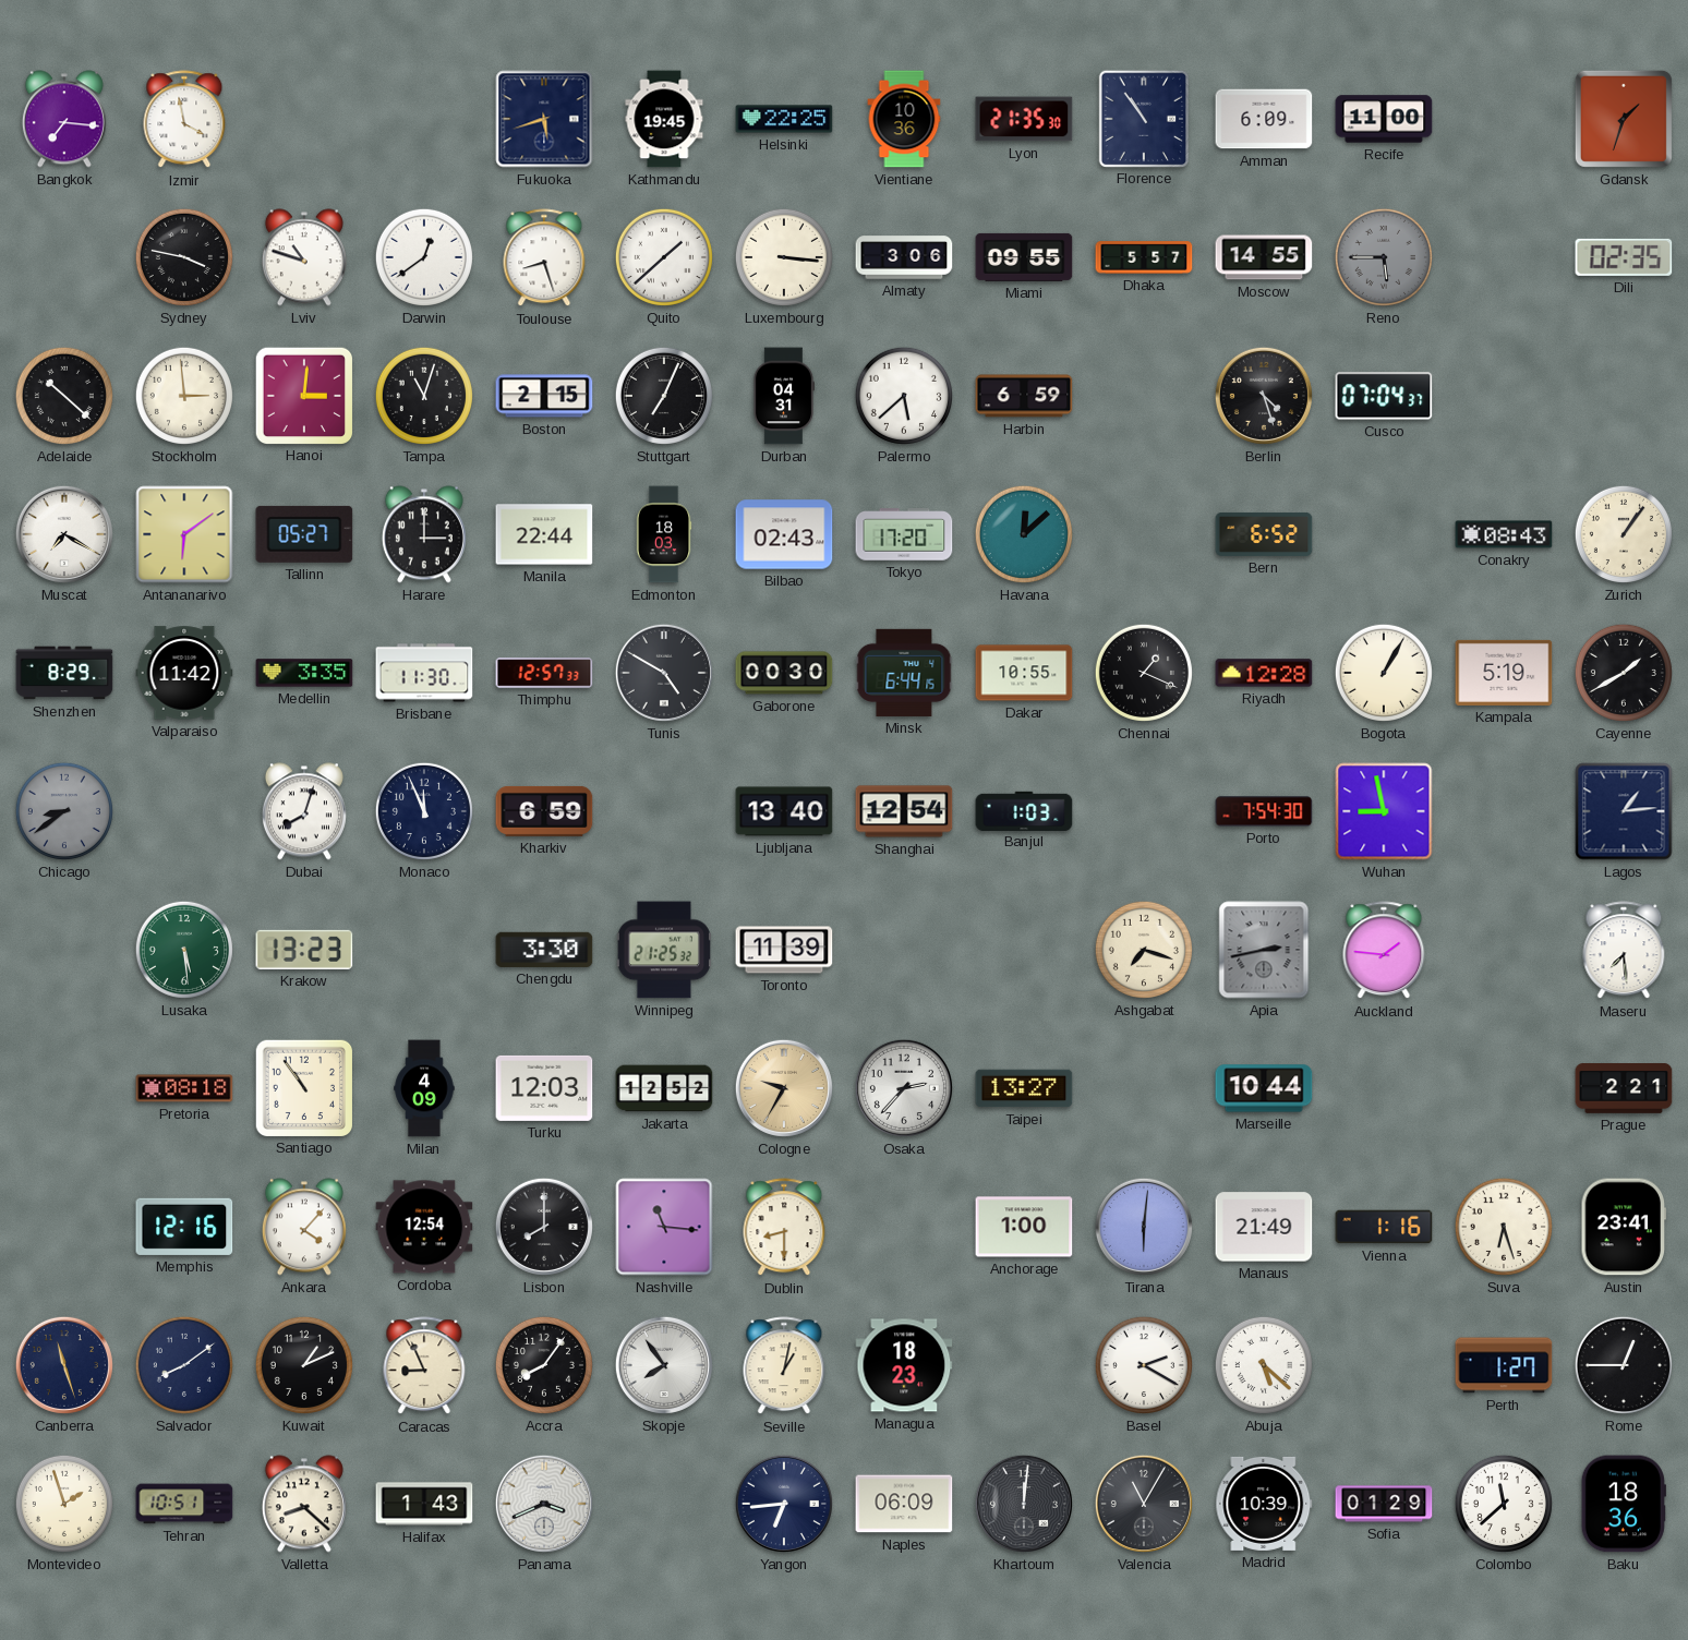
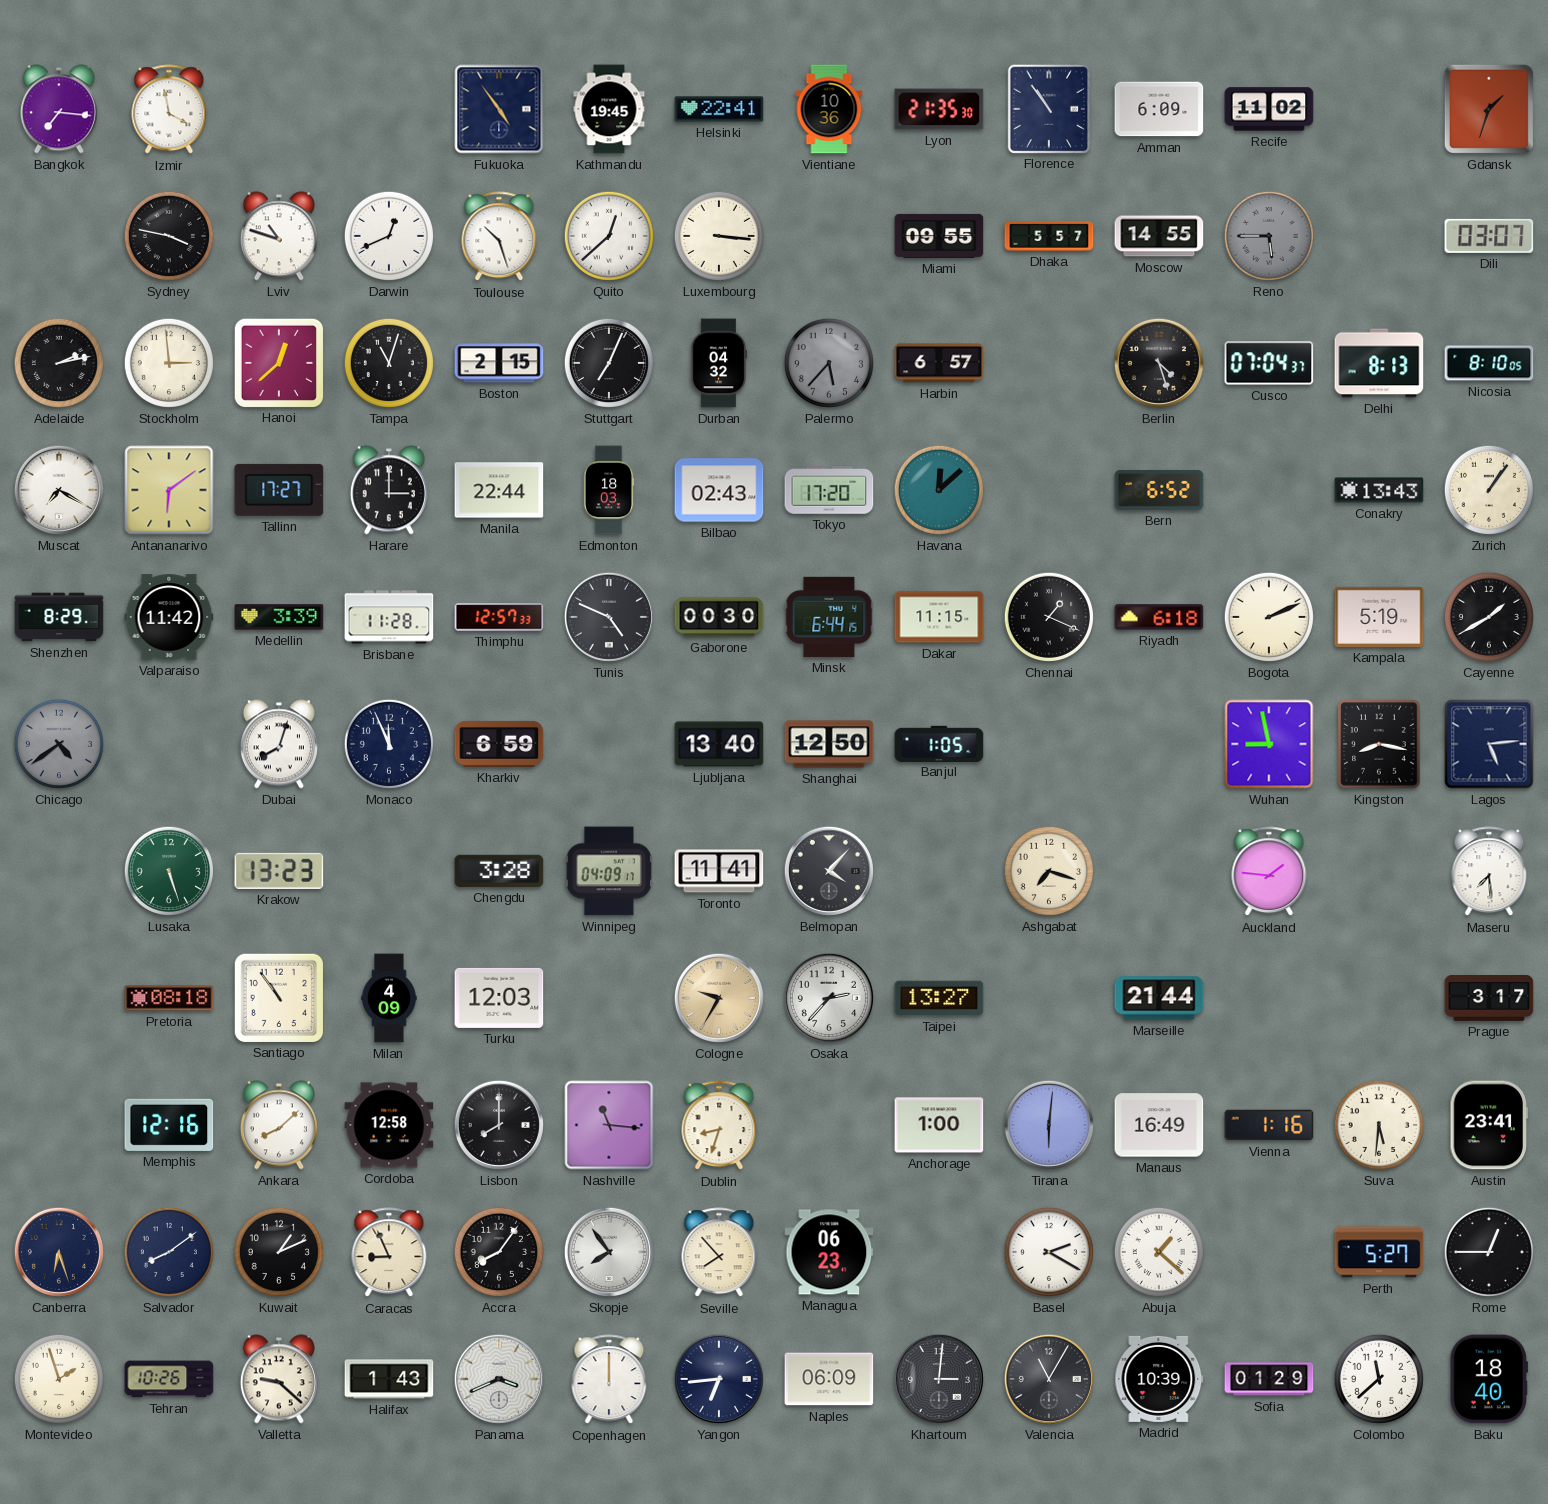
Fukuoka: 5:42 -> 4:54
Helsinki: 22:25 -> 22:41
Recife: 11:00 -> 11:02
Darwin: 12:39 -> 12:41
Toulouse: 8:27 -> 10:27
Quito: 1:38 -> 12:38
Almaty: 3:06 -> none
Dili: 02:35 -> 03:07
Adelaide: 10:22 -> 2:13
Hanoi: 3:01 -> 12:38
Durban: 04:31 -> 04:32
Palermo: 5:38 -> 5:37
Palermo dial: white -> grey
Harbin: 6:59 -> 6:57
Delhi: none -> 8:13
Nicosia: none -> 8:10
Tallinn: 05:27 -> 17:27
Conakry: 08:43 -> 13:43
Medellin: 3:35 -> 3:39
Brisbane: 11:30 -> 11:28
Tunis: 4:50 -> 4:49
Dakar: 10:55 -> 11:15
Riyadh: 12:28 -> 6:18
Bogota: 1:05 -> 2:11
Chicago: 8:39 -> 4:39
Shanghai: 12:54 -> 12:50
Banjul: 1:03 -> 1:05
Porto: 7:54 -> none
Kingston: none -> 8:17
Lagos: 1:14 -> 5:14
Lusaka: 5:29 -> 5:27
Chengdu: 3:30 -> 3:28
Winnipeg: 21:25 -> 04:09
Toronto: 11:39 -> 11:41
Belmopan: none -> 4:07
Apia: 2:43 -> none
Jakarta: 12:52 -> none
Marseille: 10:44 -> 21:44
Prague: 2:21 -> 3:17
Ankara: 4:07 -> 8:08
Cordoba: 12:54 -> 12:58
Dublin: 8:30 -> 8:33
Manaus: 21:49 -> 16:49
Suva: 6:27 -> 5:31
Canberra: 11:27 -> 6:27
Seville: 1:02 -> 7:53
Managua: 18:23 -> 06:23
Abuja: 5:22 -> 1:22
Perth: 1:27 -> 5:27
Tehran: 10:51 -> 10:26
Valletta: 8:22 -> 9:22
Copenhagen: none -> 12:00
Khartoum: 12:01 -> 3:01
Baku: 18:36 -> 18:40
